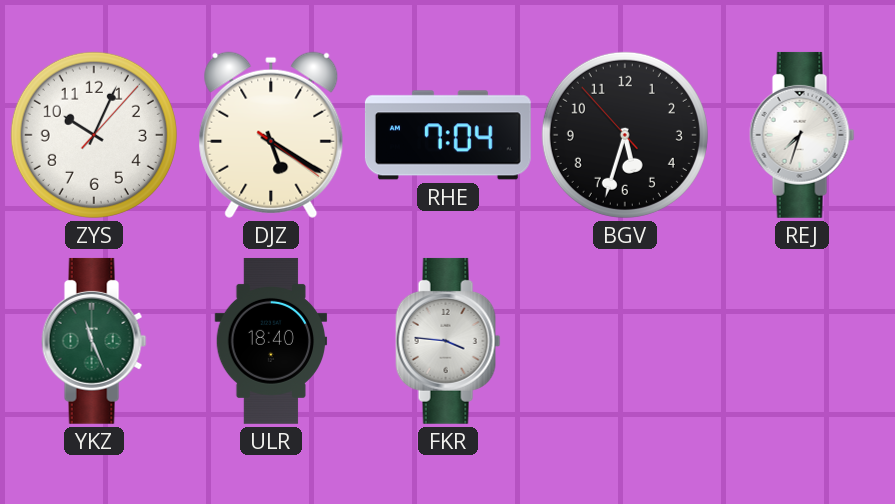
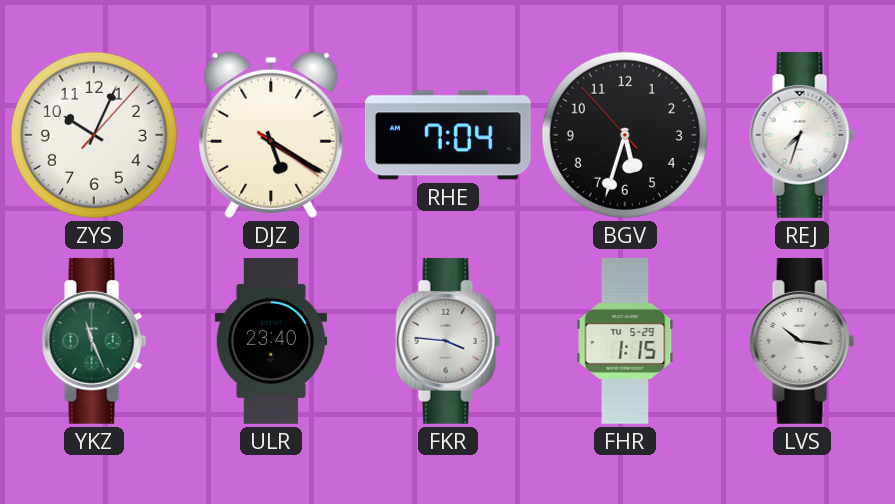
ULR: 18:40 -> 23:40
FHR: none -> 1:15
LVS: none -> 10:16
